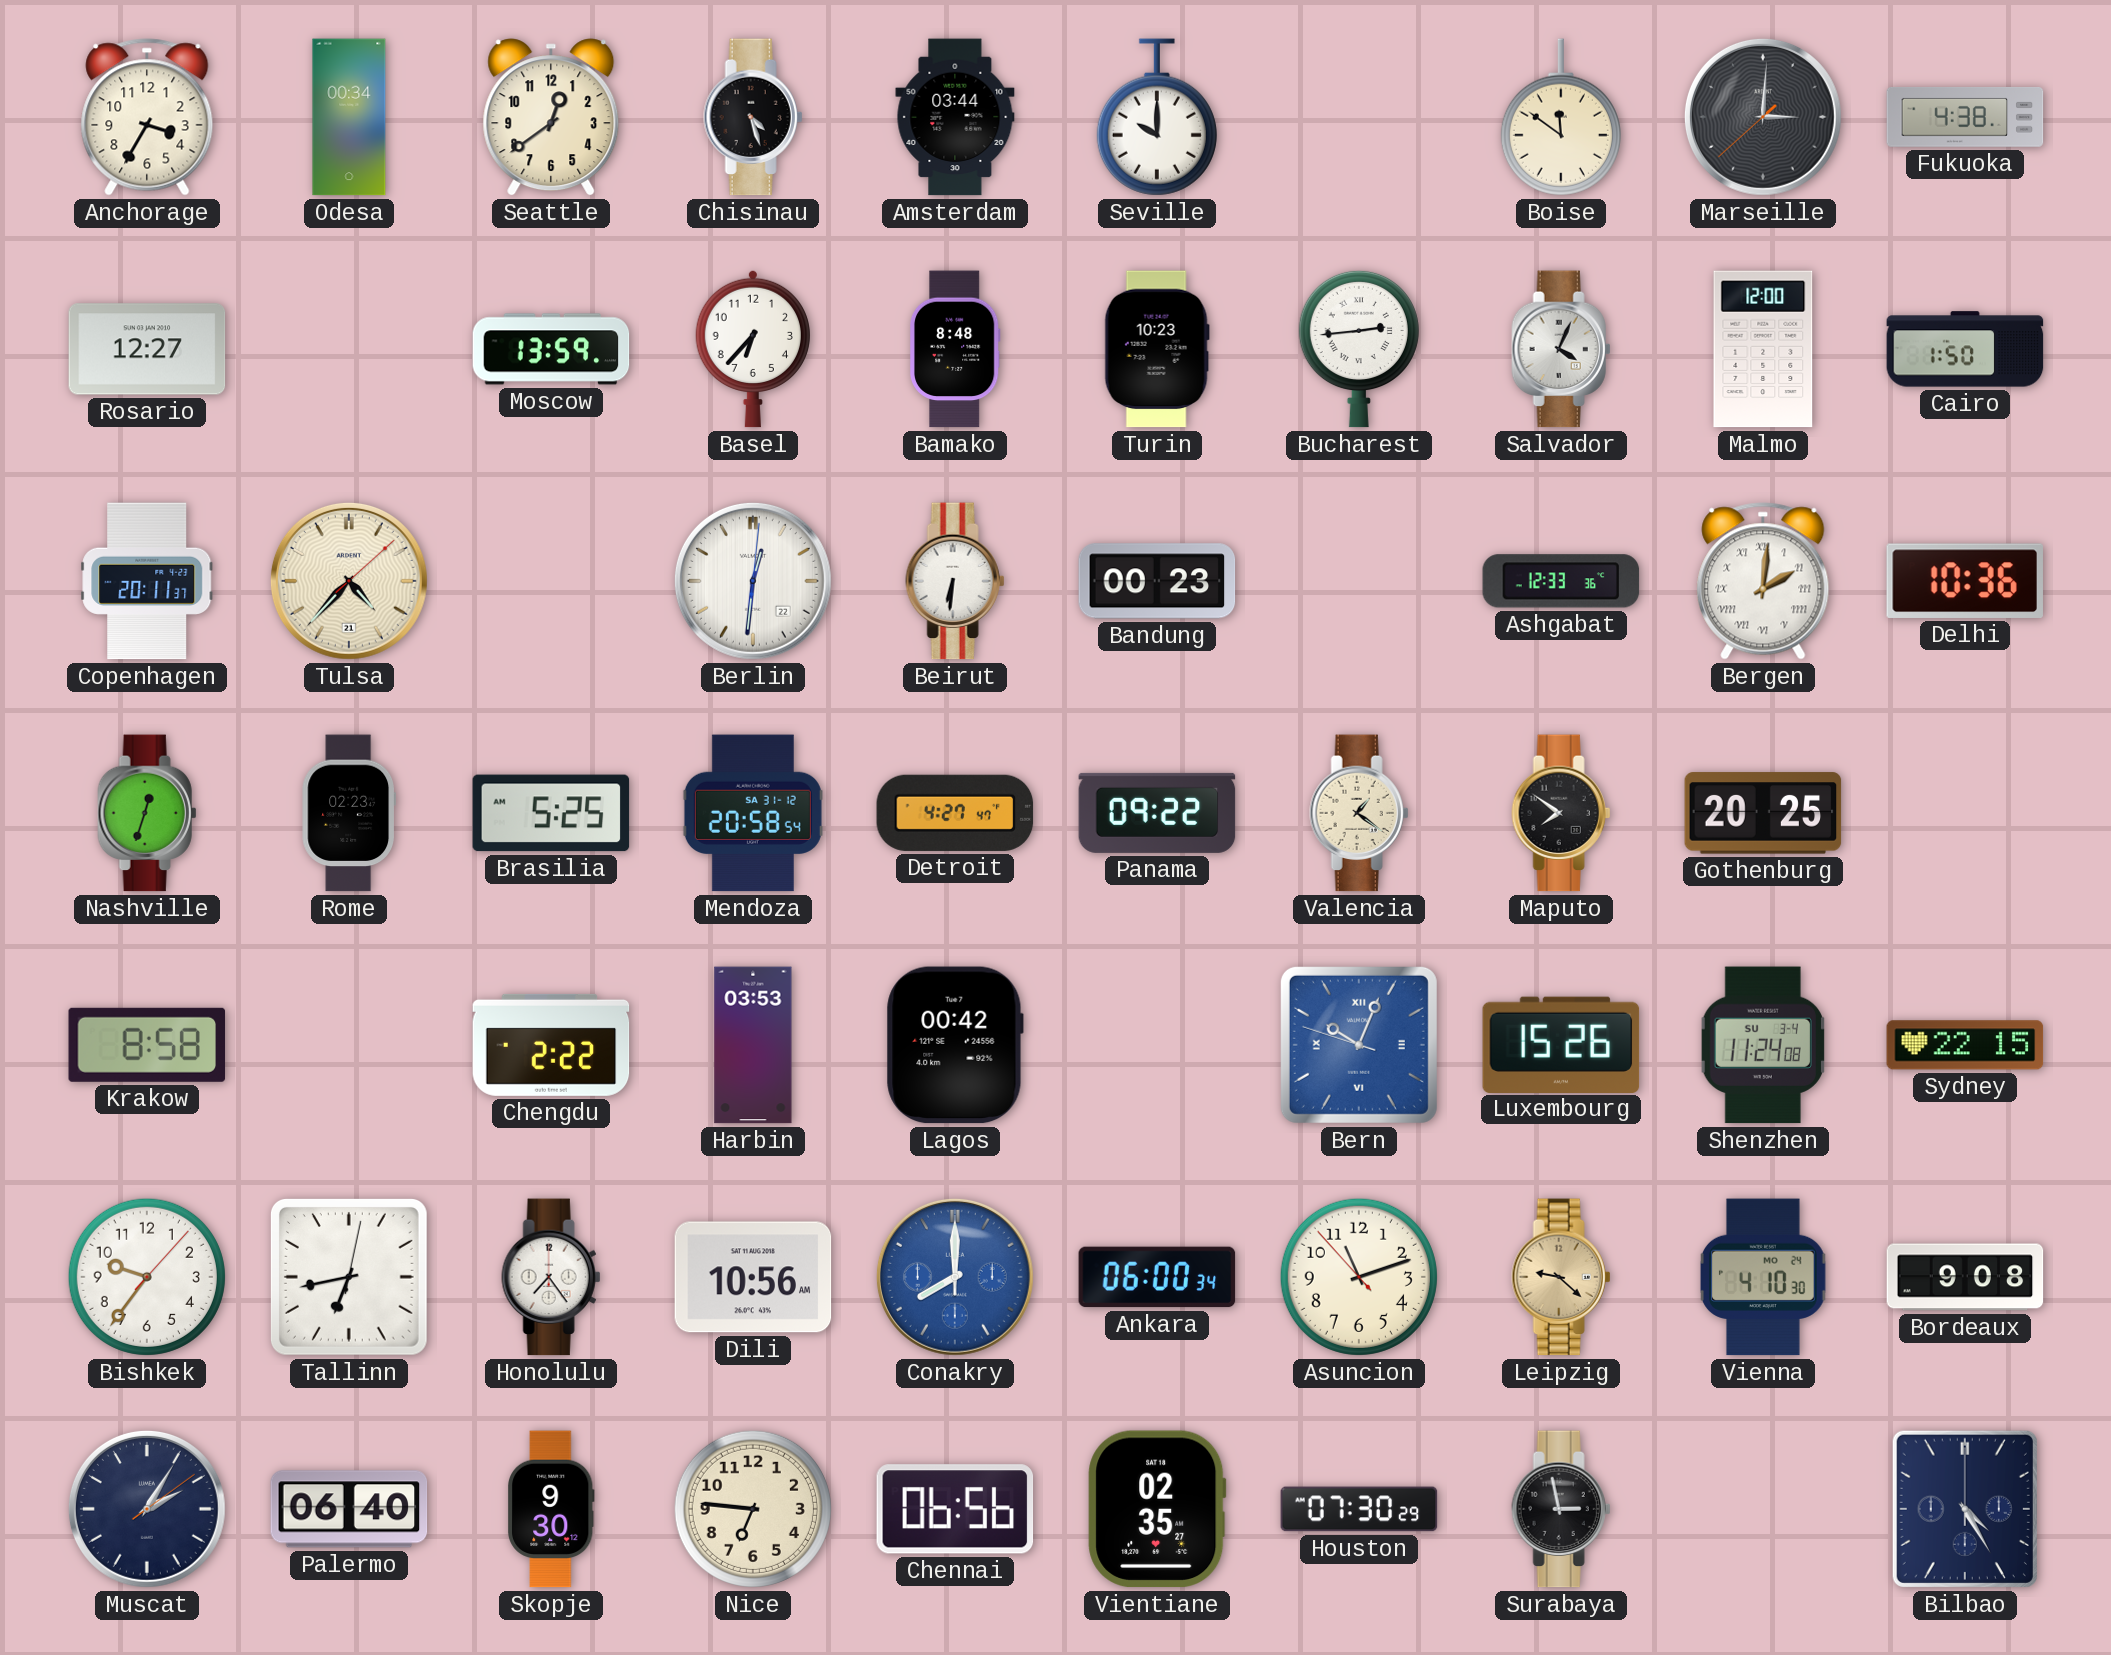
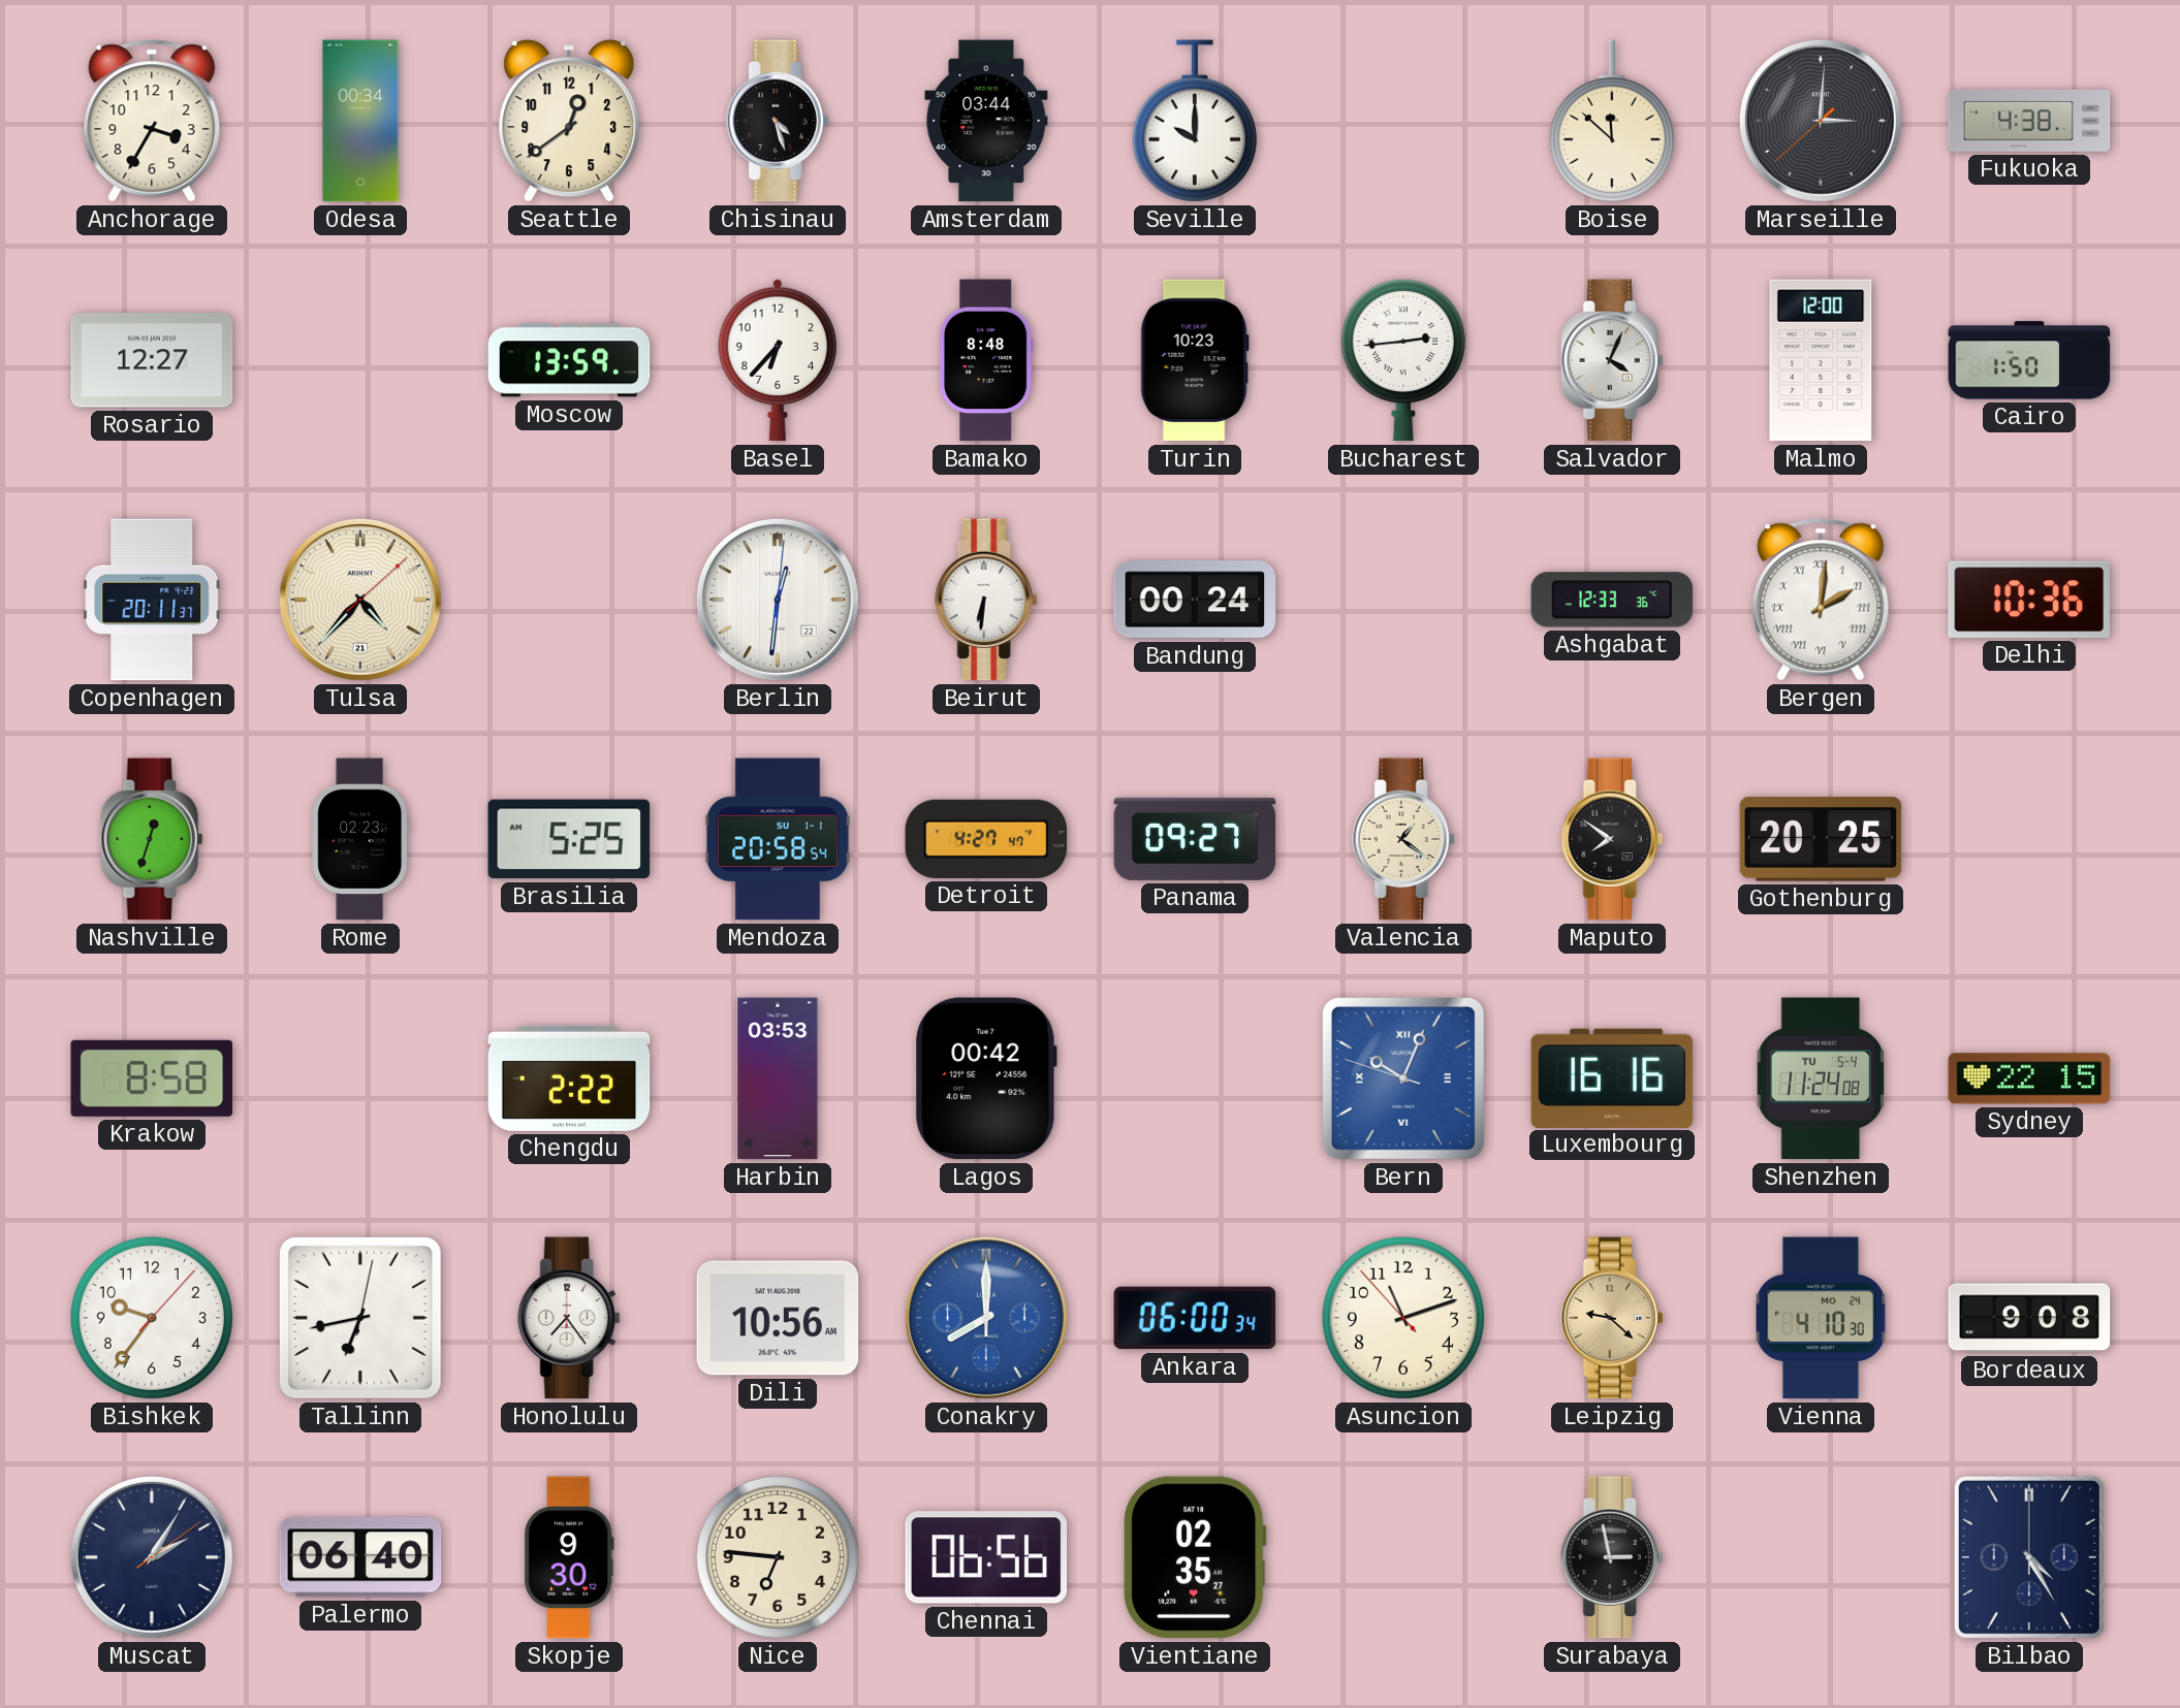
Boise: 11:51 -> 11:52
Bandung: 00:23 -> 00:24
Mendoza date: SA 31-12 -> SU 1-1
Panama: 09:22 -> 09:27
Luxembourg: 15:26 -> 16:16
Shenzhen date: SU 3-4 -> TU 5-4
Houston: 07:30 -> none
